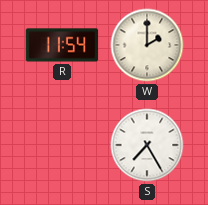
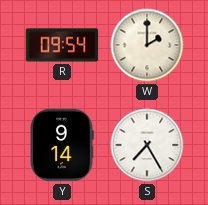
R: 11:54 -> 09:54
Y: none -> 9:14
